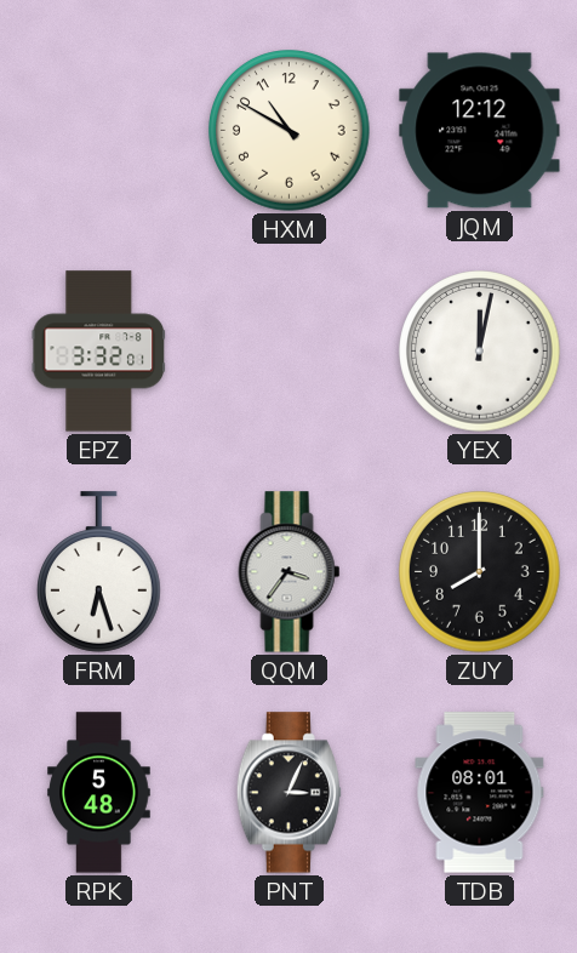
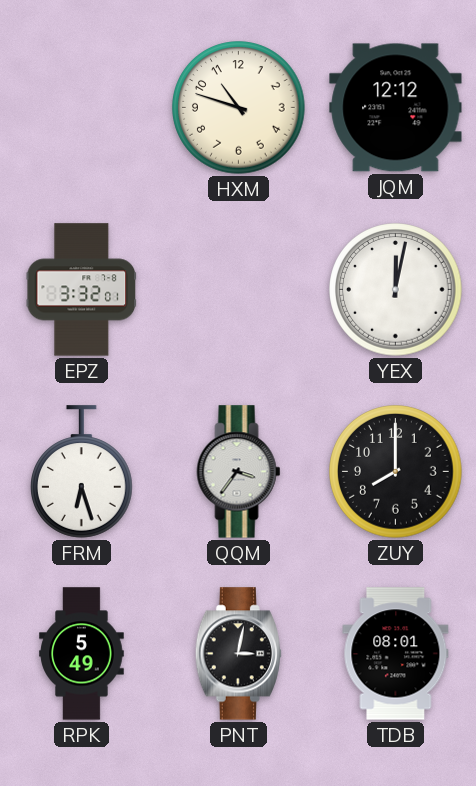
HXM: 10:50 -> 10:48
RPK: 5:48 -> 5:49
PNT: 3:04 -> 3:02
